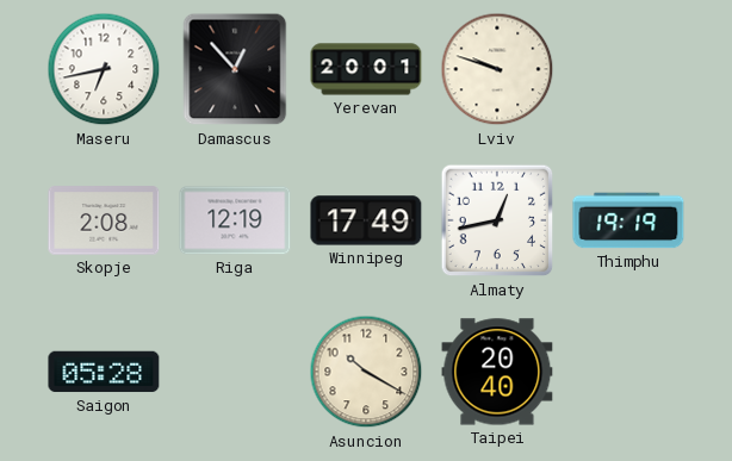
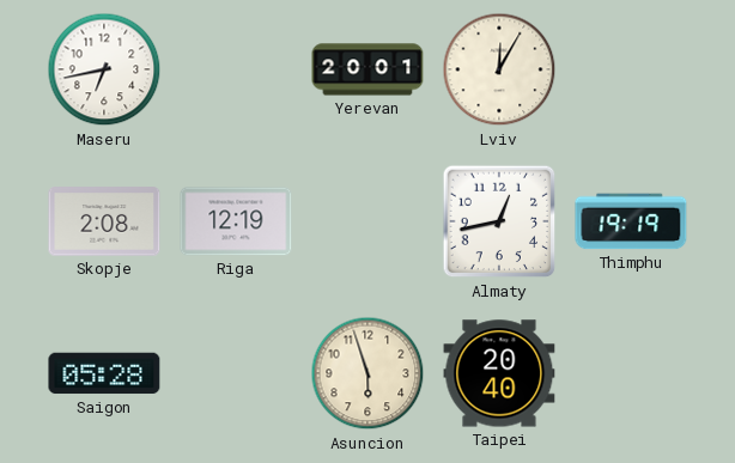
Damascus: 12:53 -> none
Lviv: 9:48 -> 12:05
Winnipeg: 17:49 -> none
Asuncion: 10:20 -> 5:57
